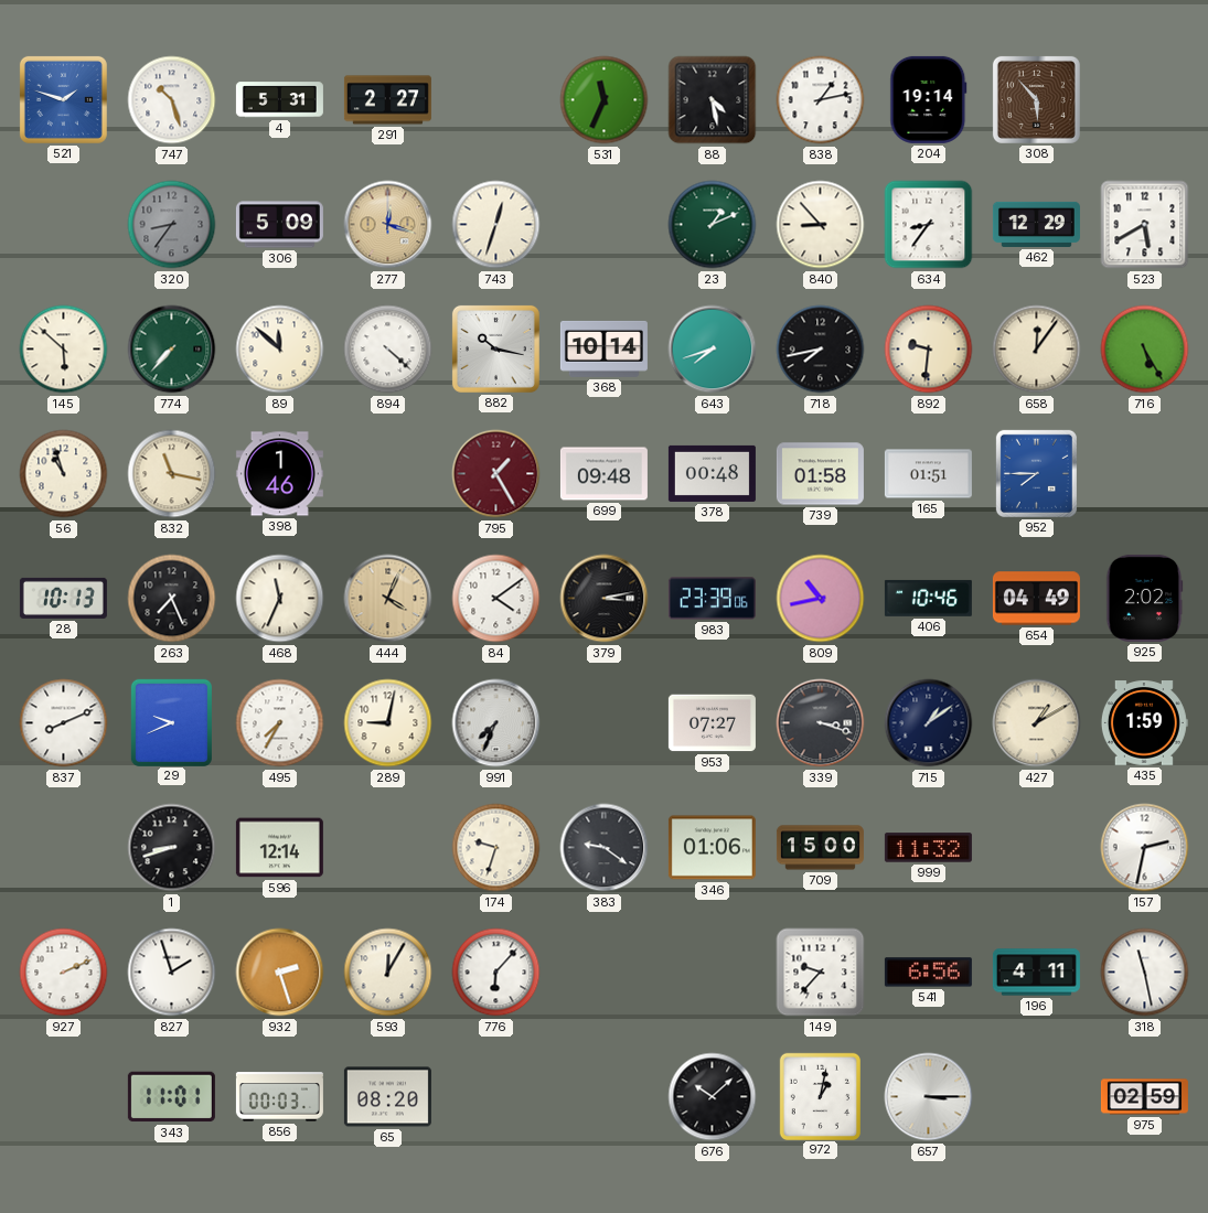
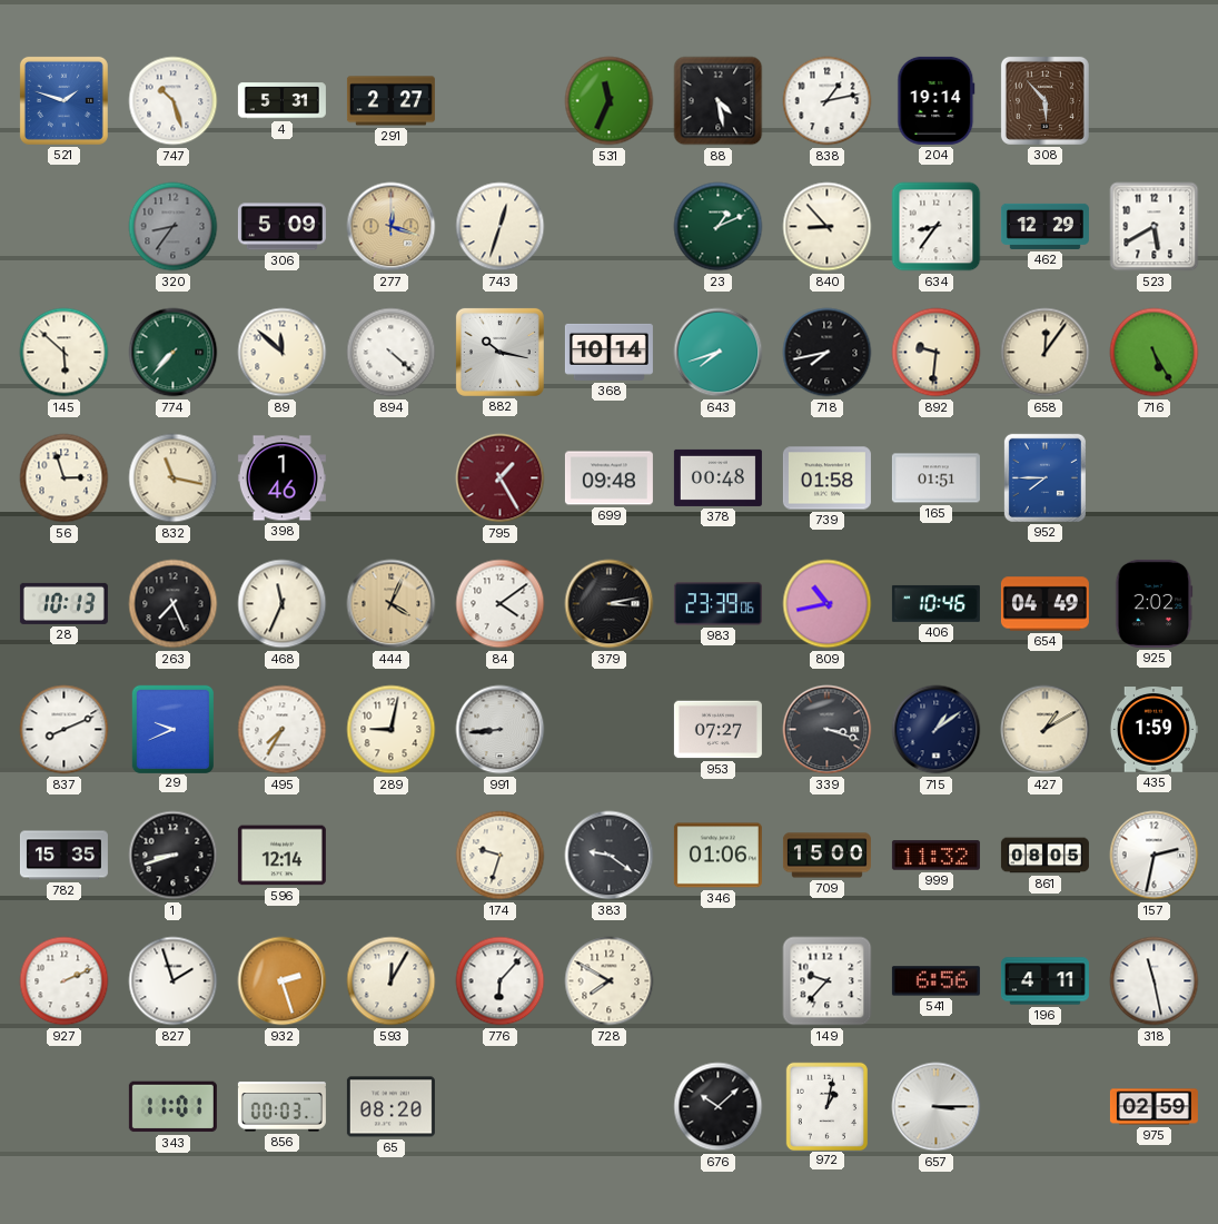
56: 10:57 -> 2:57
991: 7:34 -> 8:44
782: none -> 15:35
861: none -> 08:05
728: none -> 7:50
